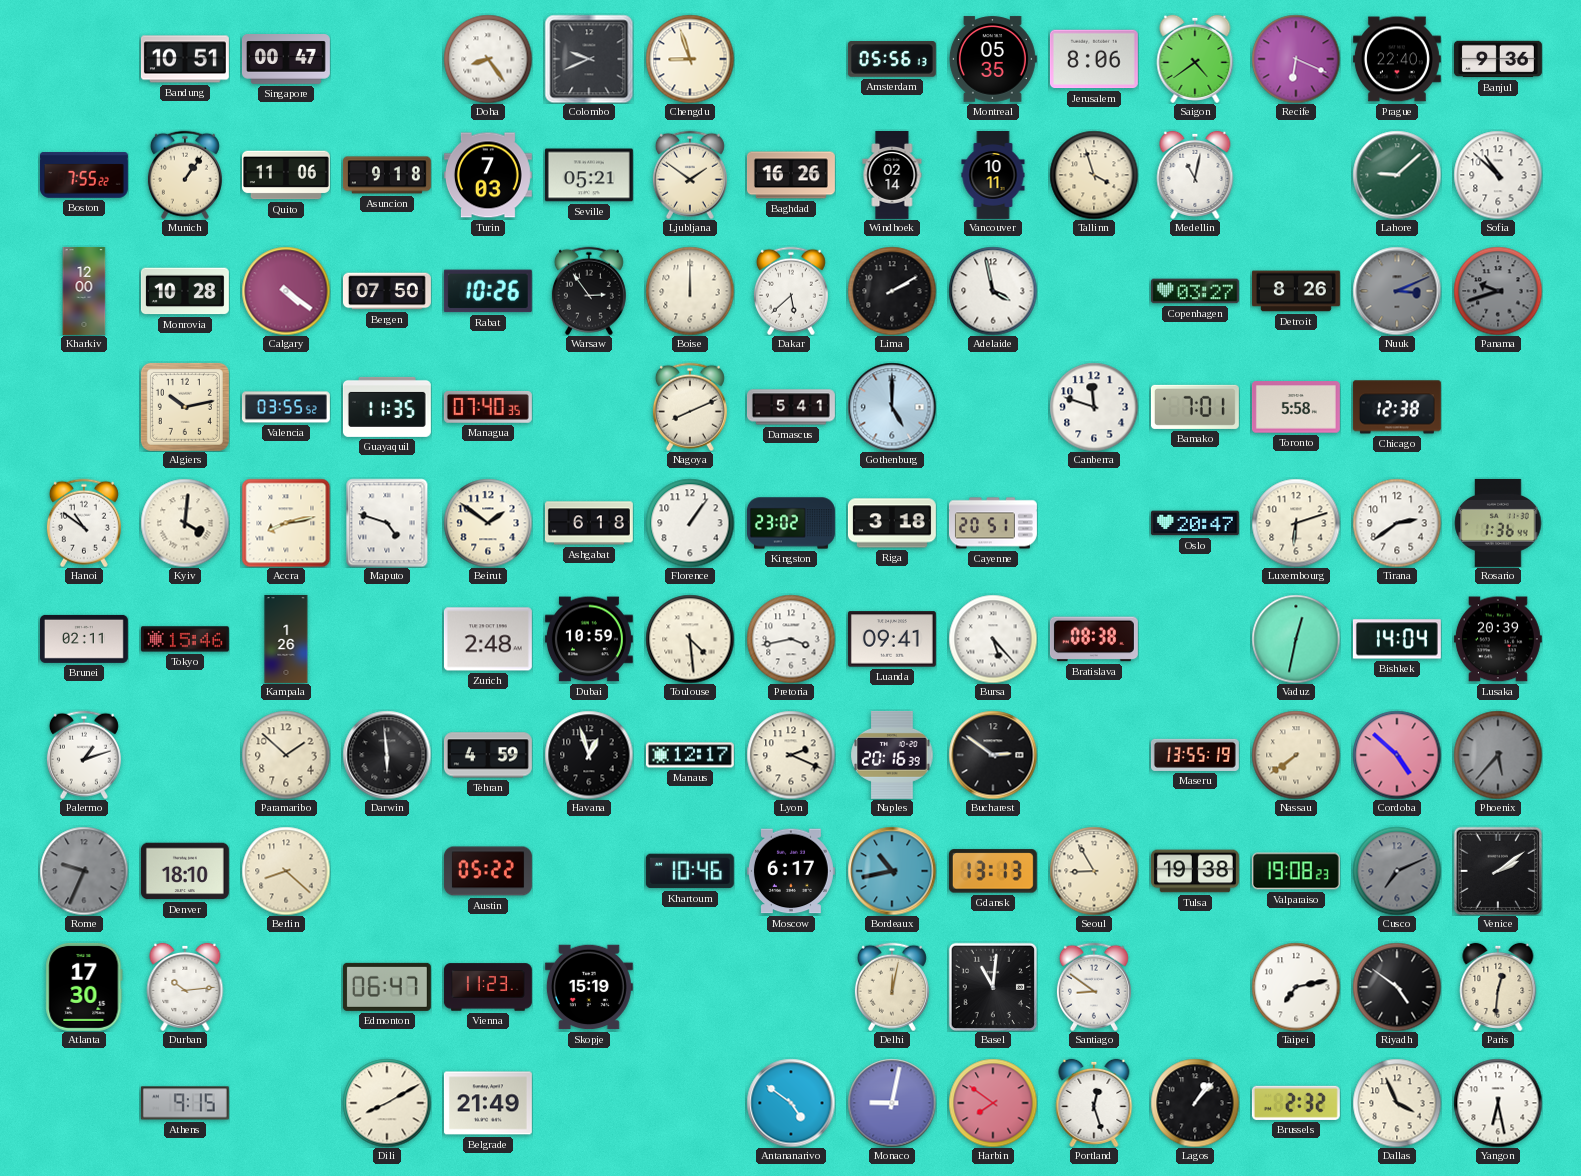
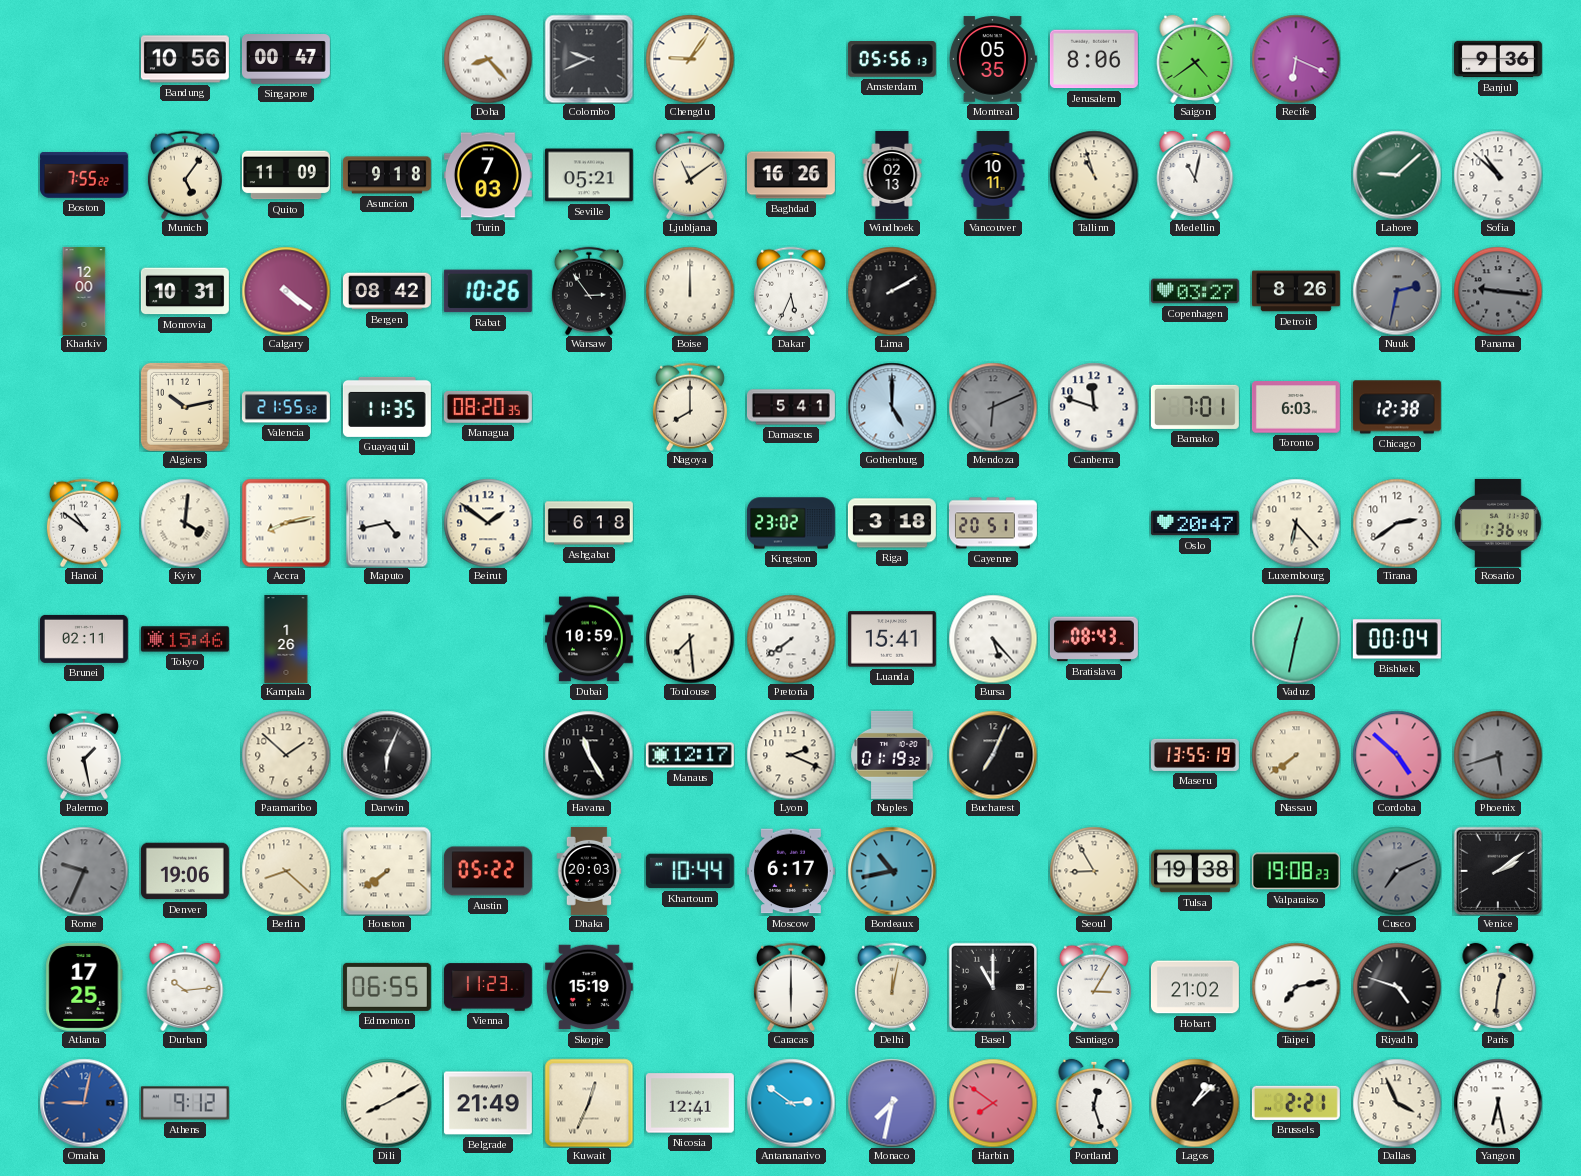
Bandung: 10:51 -> 10:56
Doha: 8:24 -> 8:23
Chengdu: 8:57 -> 9:06
Prague: 22:40 -> none
Munich: 1:06 -> 5:06
Quito: 11:06 -> 11:09
Ljubljana: 1:51 -> 11:09
Windhoek: 02:14 -> 02:13
Tallinn: 3:57 -> 10:57
Monrovia: 10:28 -> 10:31
Bergen: 07:50 -> 08:42
Dakar: 5:38 -> 5:34
Adelaide: 3:58 -> none
Nuuk: 3:11 -> 2:32
Panama: 9:42 -> 9:16
Valencia: 03:55 -> 21:55
Managua: 07:40 -> 08:20
Nagoya: 8:11 -> 8:00
Mendoza: none -> 6:11
Toronto: 5:58 -> 6:03
Maputo: 4:48 -> 4:43
Florence: 1:06 -> none
Luxembourg: 6:12 -> 6:23
Zurich: 2:48 -> none
Toulouse: 4:29 -> 7:29
Pretoria: 3:43 -> 7:39
Luanda: 09:41 -> 15:41
Bratislava: 08:38 -> 08:43
Bishkek: 14:04 -> 00:04
Lusaka: 20:39 -> none
Palermo: 1:12 -> 1:28
Darwin: 5:59 -> 6:04
Tehran: 4:59 -> none
Havana: 12:57 -> 11:25
Naples: 20:16 -> 01:19
Bucharest: 2:51 -> 7:04
Phoenix: 5:37 -> 5:42
Denver: 18:10 -> 19:06
Houston: none -> 7:39
Dhaka: none -> 20:03
Khartoum: 10:46 -> 10:44
Gdansk: 13:13 -> none
Atlanta: 17:30 -> 17:25
Edmonton: 06:47 -> 06:55
Caracas: none -> 6:00
Basel: 11:01 -> 11:00
Santiago: 8:51 -> 3:05
Hobart: none -> 21:02
Riyadh: 4:51 -> 4:48
Omaha: none -> 9:02
Athens: 9:15 -> 9:12
Kuwait: none -> 12:34
Nicosia: none -> 12:41
Antananarivo: 4:51 -> 2:51
Monaco: 9:02 -> 7:32
Lagos: 1:07 -> 1:08
Brussels: 2:32 -> 2:21
